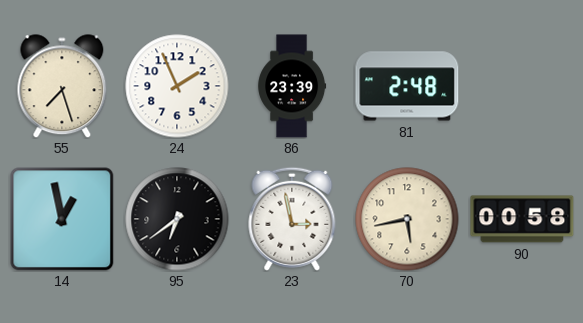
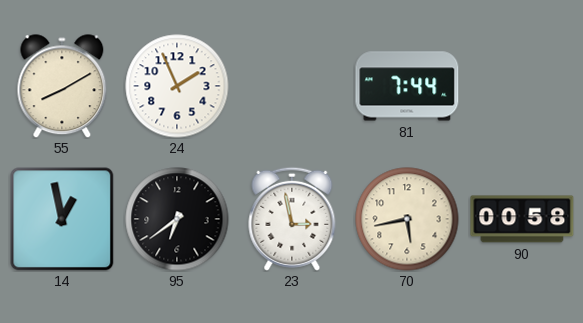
55: 7:27 -> 8:10
86: 23:39 -> none
81: 2:48 -> 7:44
